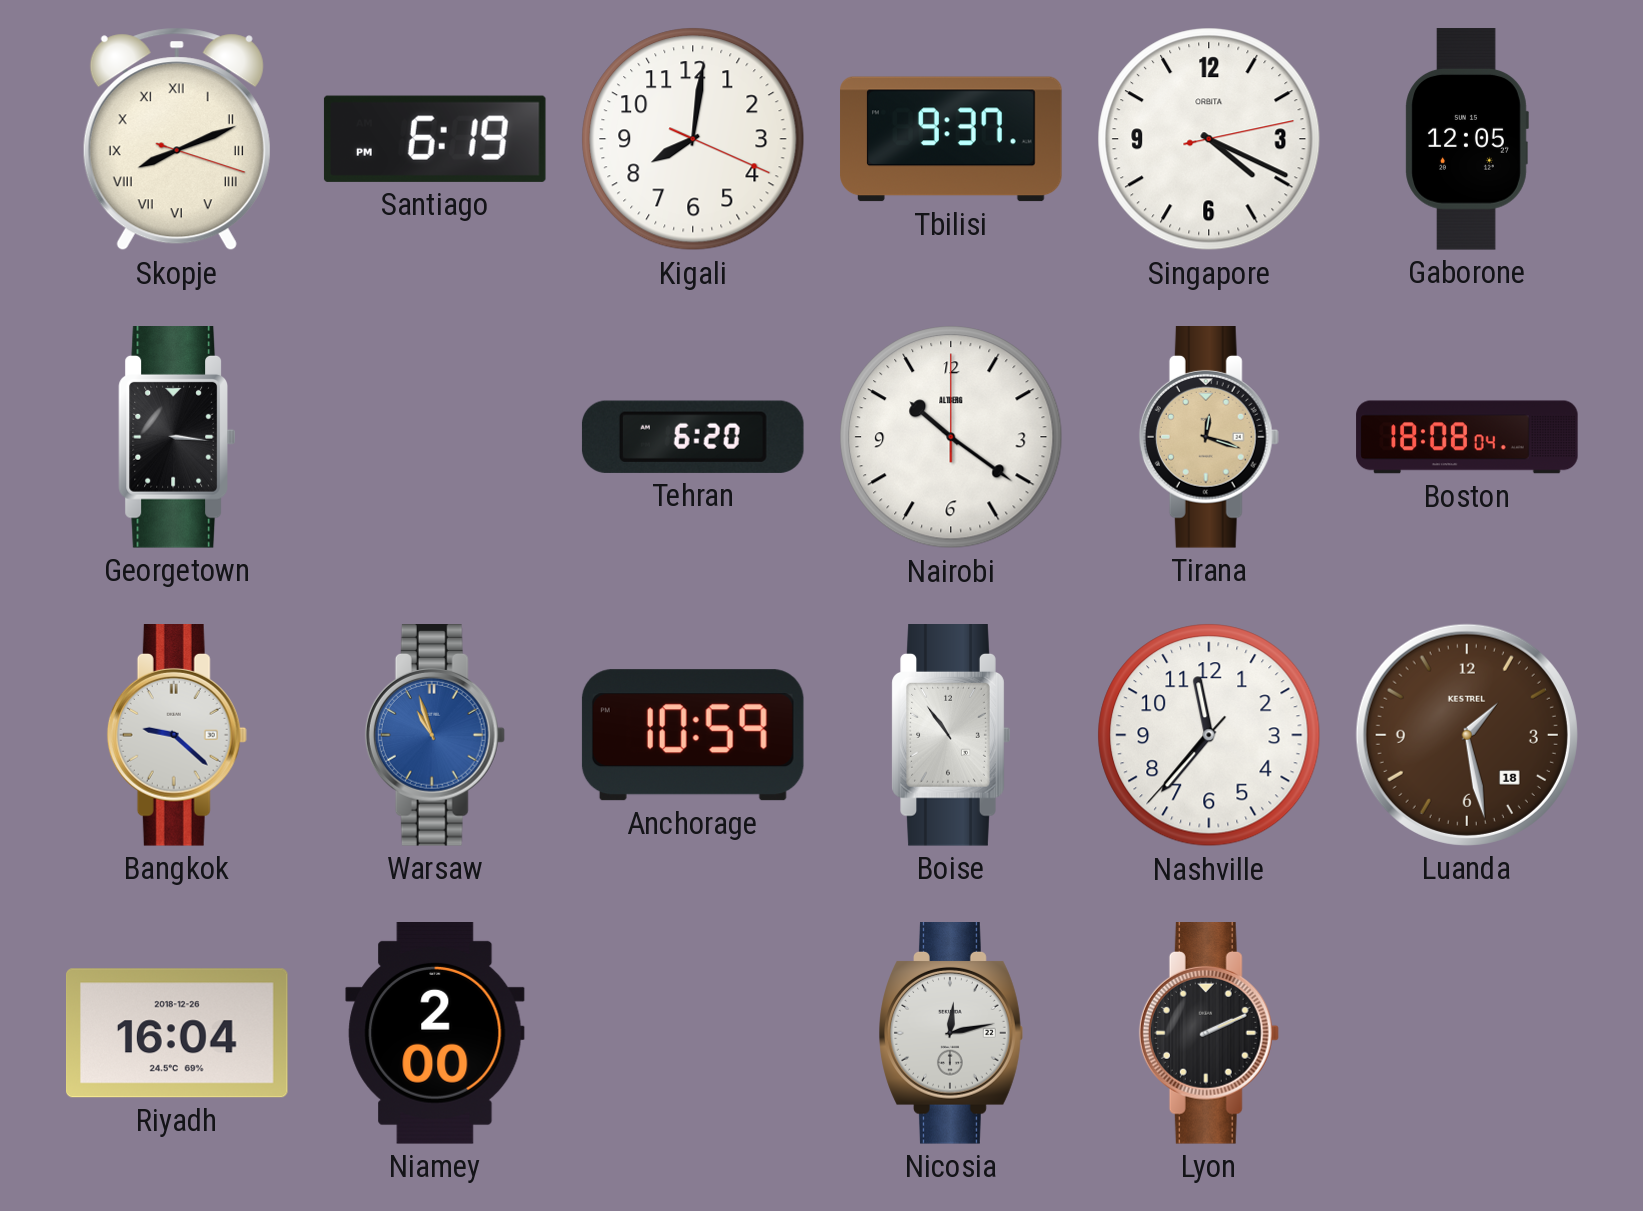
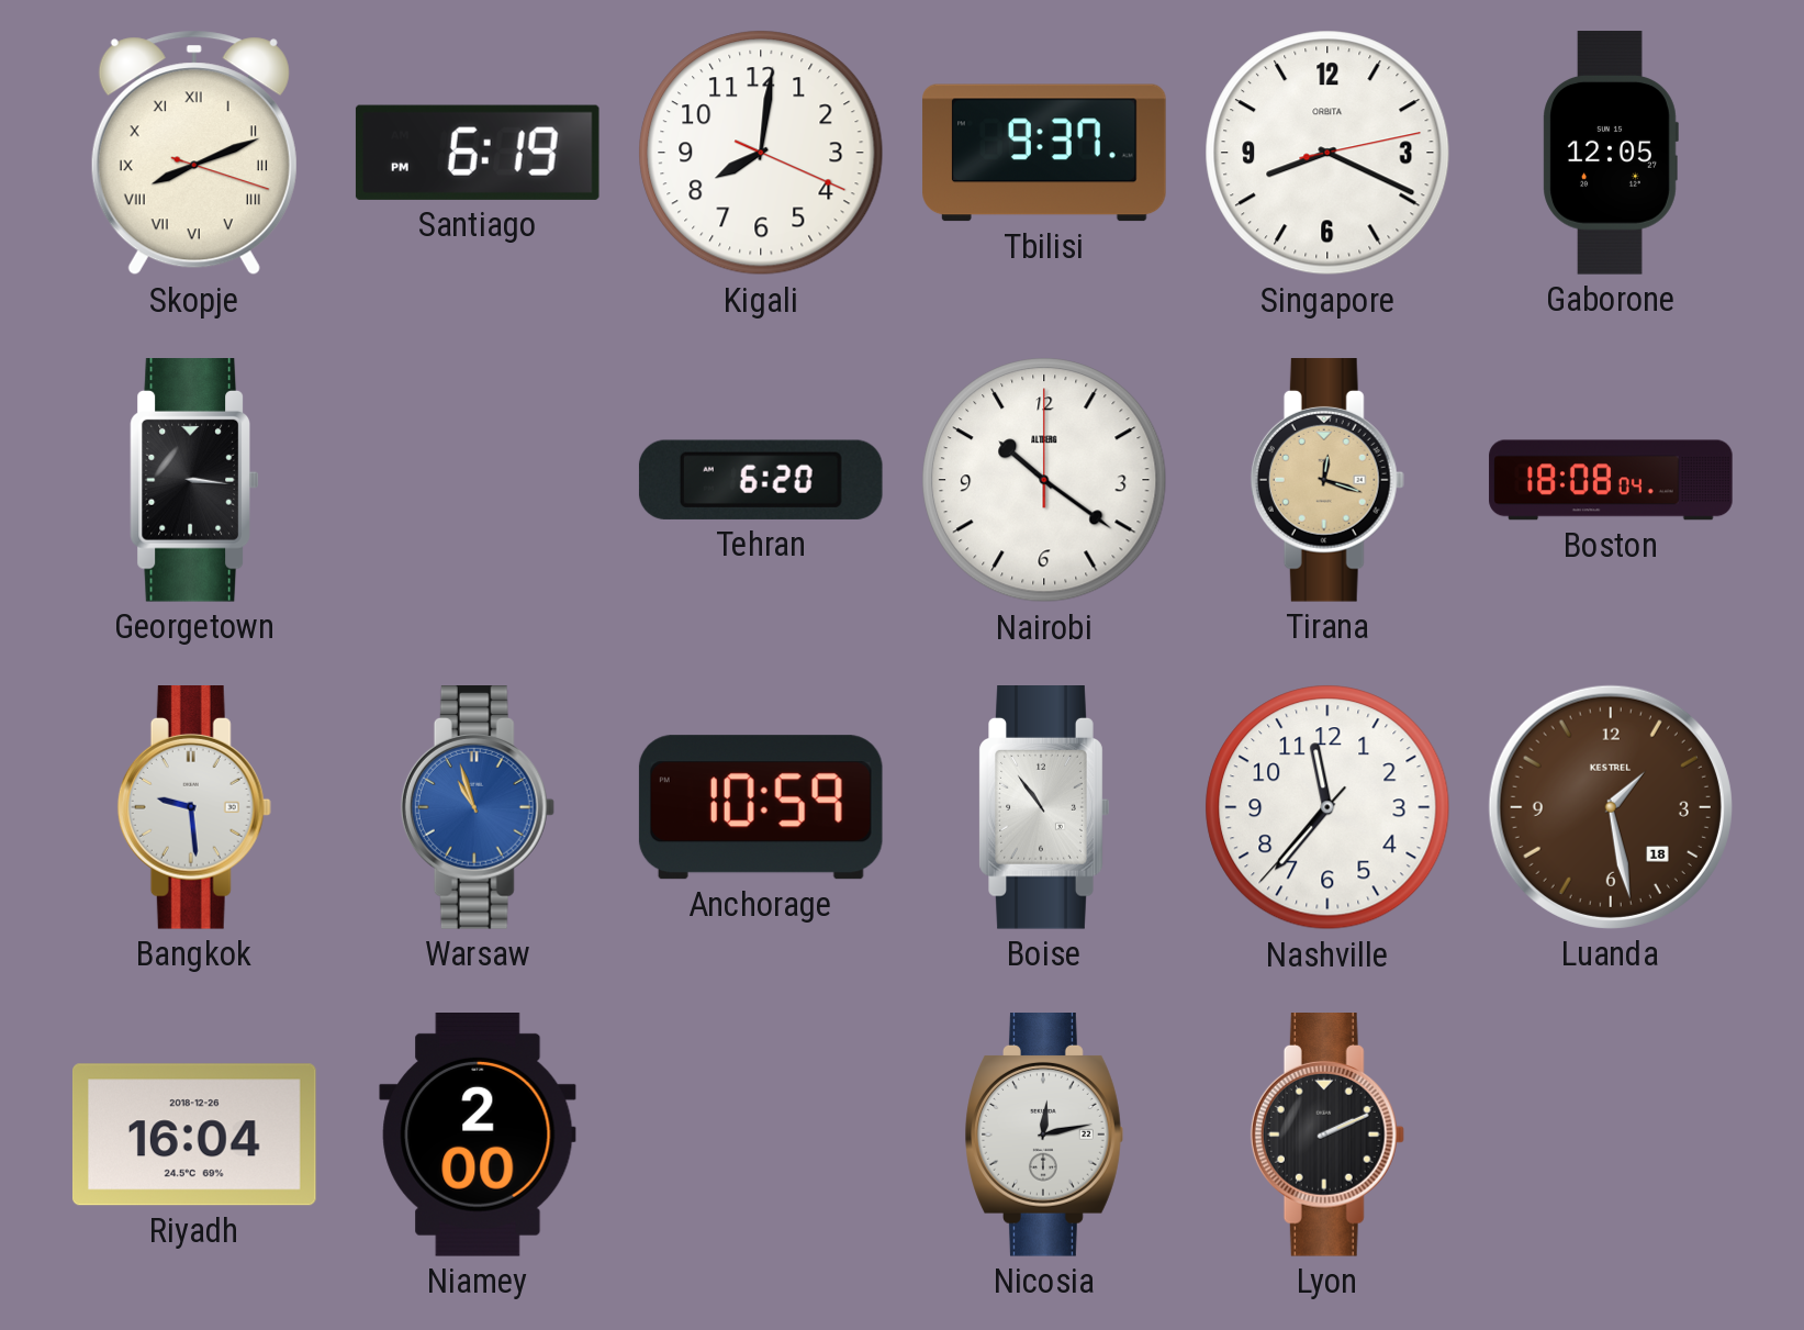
Singapore: 4:19 -> 8:19
Bangkok: 9:22 -> 9:29
